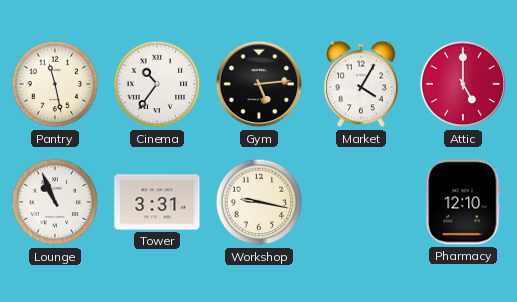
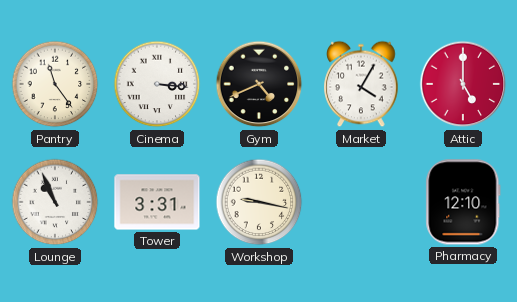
Pantry: 11:28 -> 11:24
Cinema: 10:36 -> 3:16
Gym: 5:14 -> 4:41
